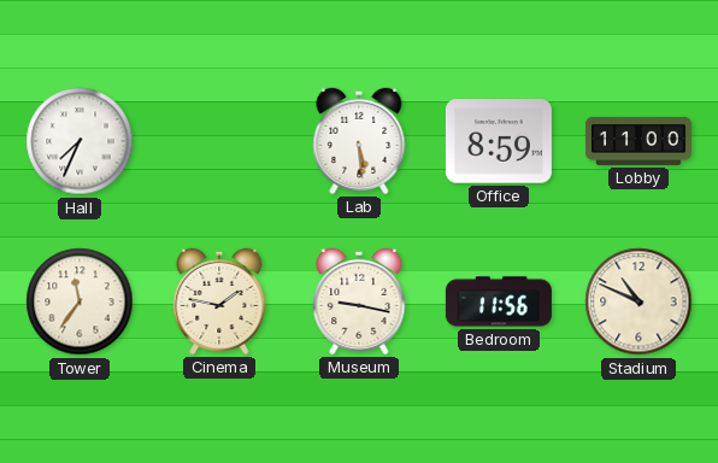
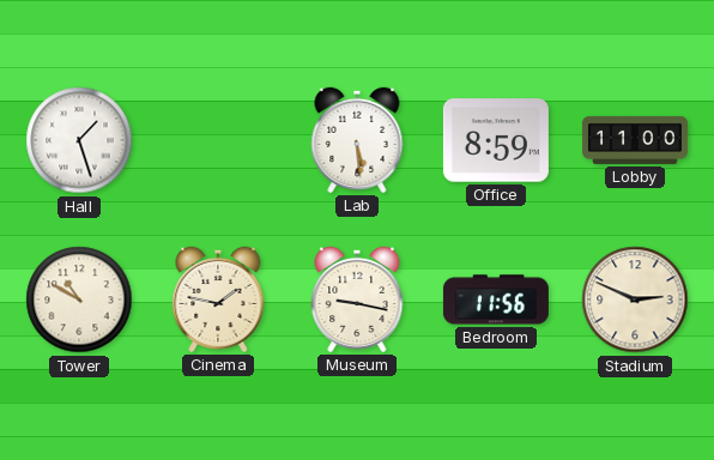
Hall: 7:34 -> 1:27
Tower: 11:36 -> 10:50
Stadium: 10:49 -> 2:49
